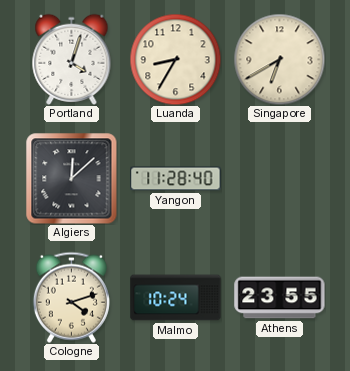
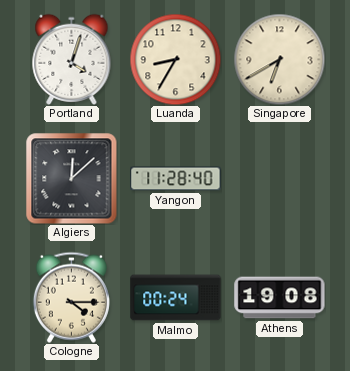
Cologne: 4:12 -> 4:15
Malmo: 10:24 -> 00:24
Athens: 23:55 -> 19:08
